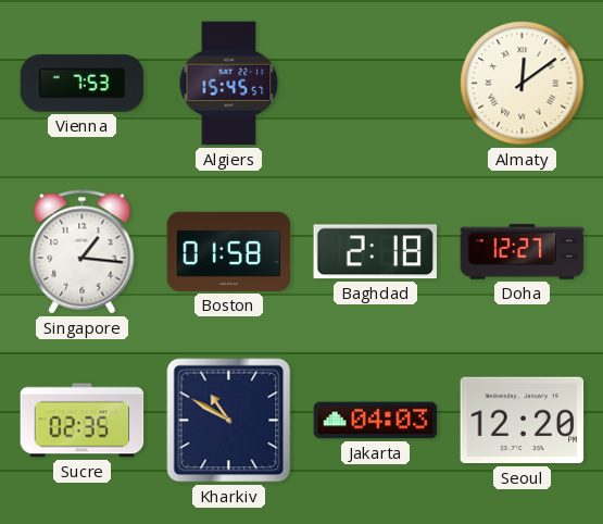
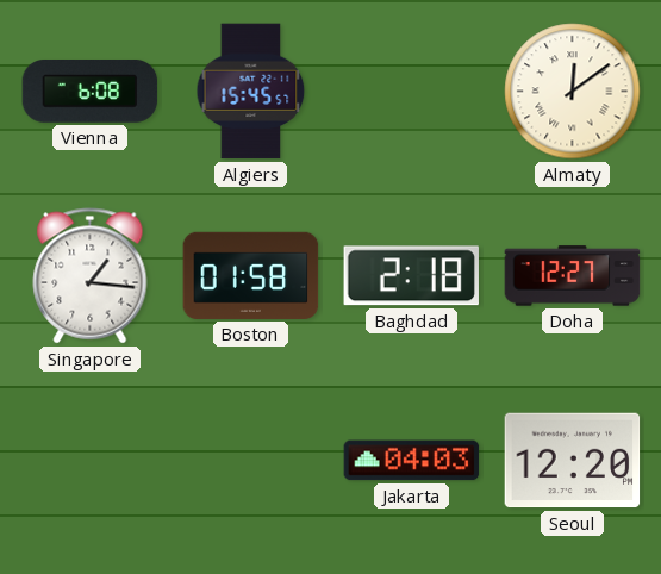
Vienna: 7:53 -> 6:08
Sucre: 02:35 -> none
Kharkiv: 10:50 -> none
